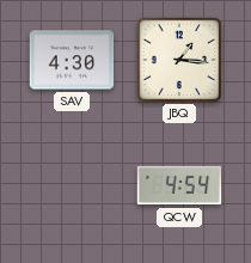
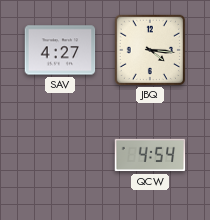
SAV: 4:30 -> 4:27
JBQ: 1:16 -> 4:16
